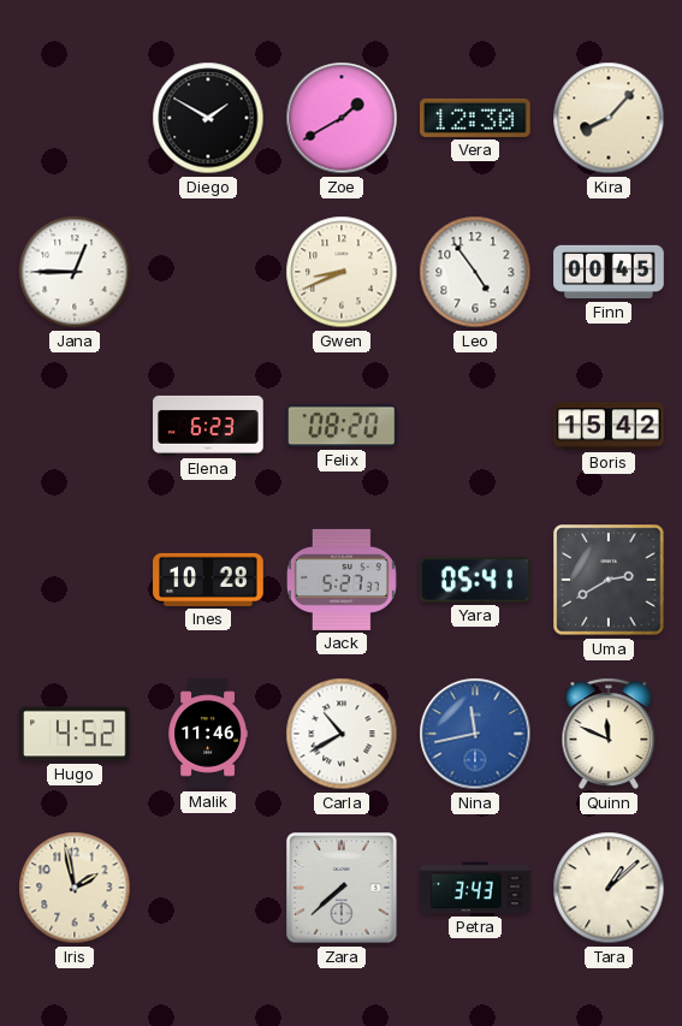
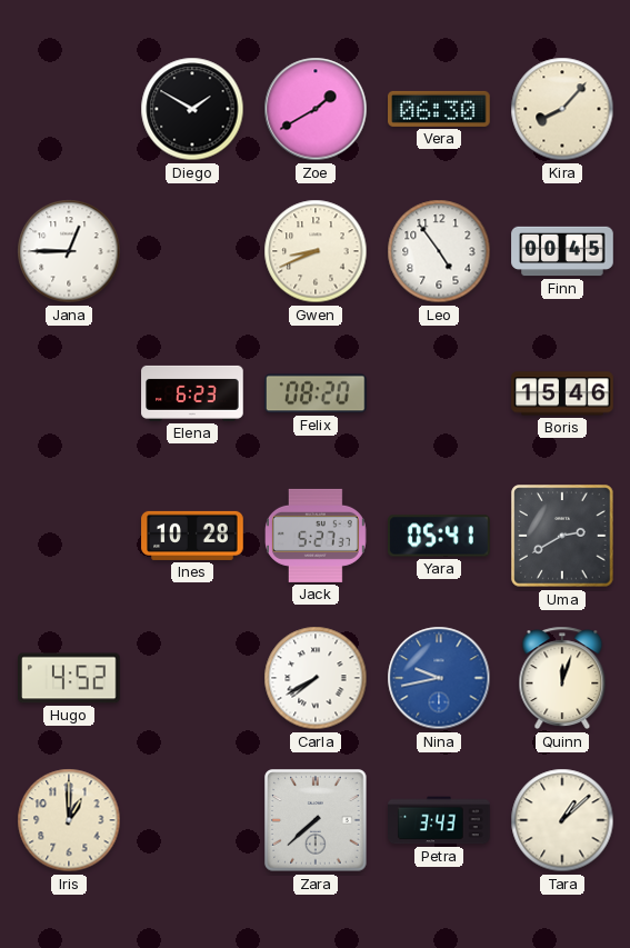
Vera: 12:30 -> 06:30
Boris: 15:42 -> 15:46
Malik: 11:46 -> none
Carla: 10:40 -> 7:40
Nina: 11:43 -> 9:43
Quinn: 11:49 -> 12:03
Iris: 1:58 -> 1:00
